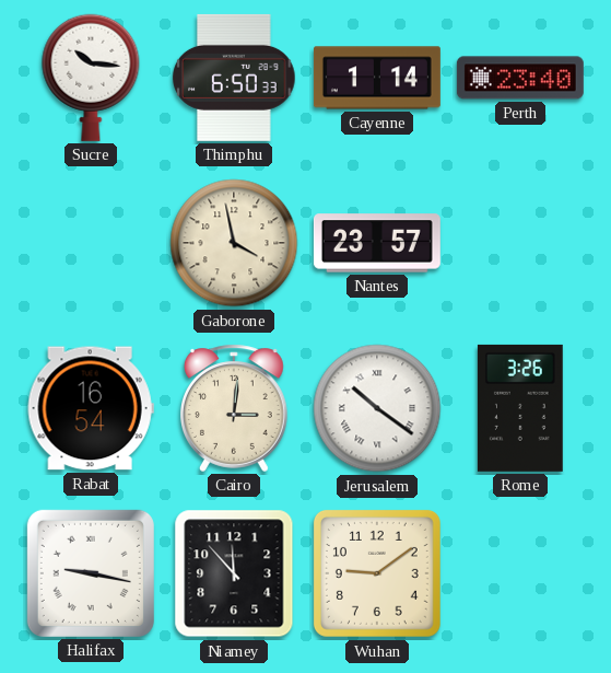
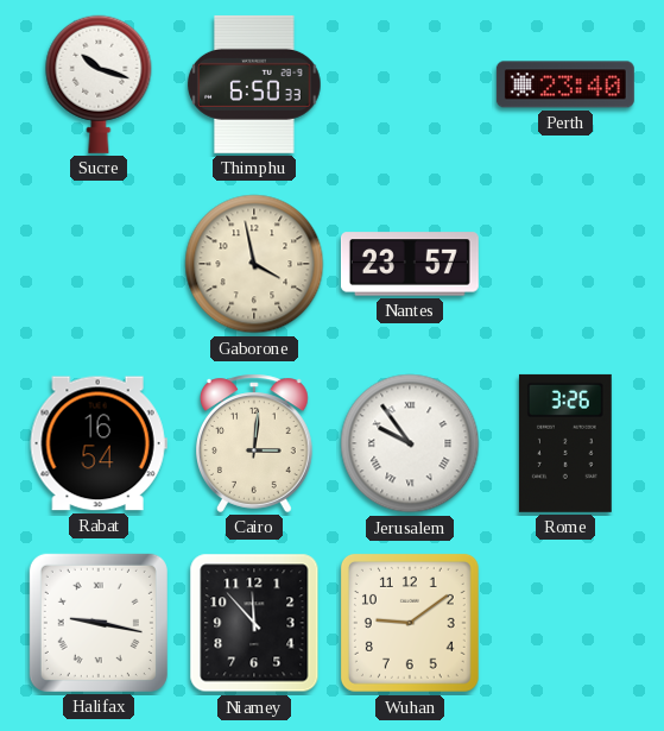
Sucre: 10:16 -> 10:18
Cayenne: 1:14 -> none
Jerusalem: 10:21 -> 9:54
